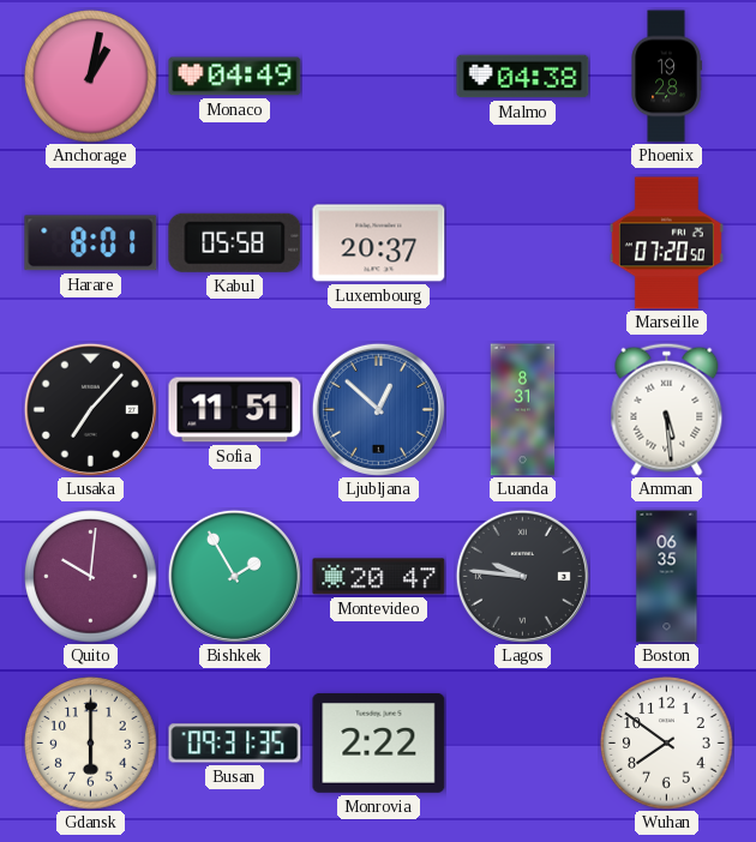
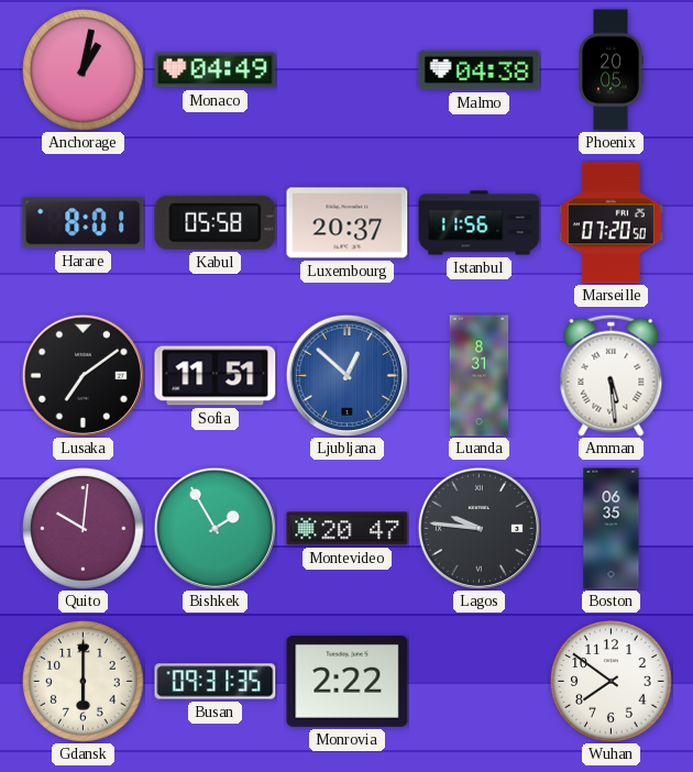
Phoenix: 19:28 -> 20:05
Istanbul: none -> 11:56
Lusaka: 7:07 -> 7:09
